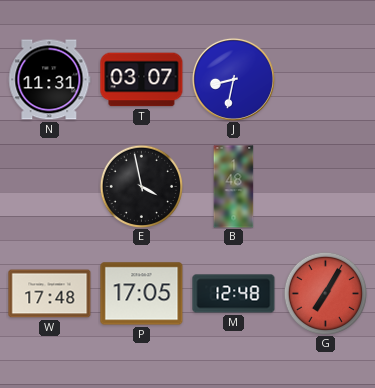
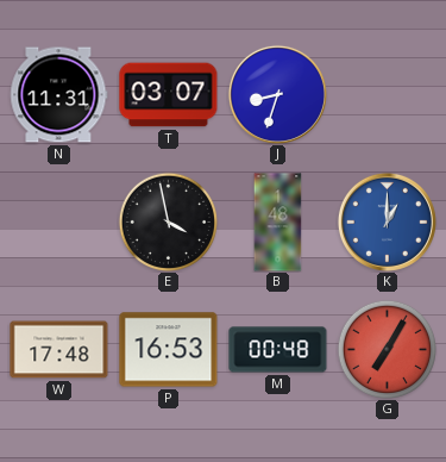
J: 8:32 -> 8:33
K: none -> 1:00
P: 17:05 -> 16:53
M: 12:48 -> 00:48
